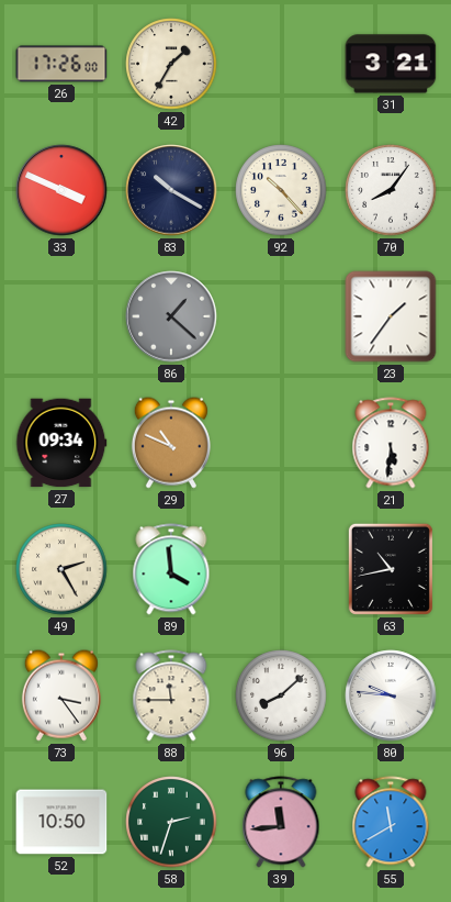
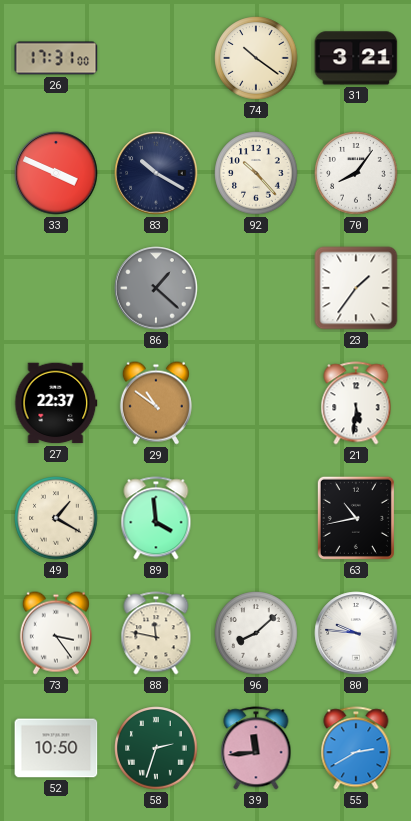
26: 17:26 -> 17:31
42: 1:35 -> none
74: none -> 10:21
27: 09:34 -> 22:37
29: 10:49 -> 10:51
49: 2:25 -> 1:20
88: 11:45 -> 11:47
55: 11:40 -> 2:40
